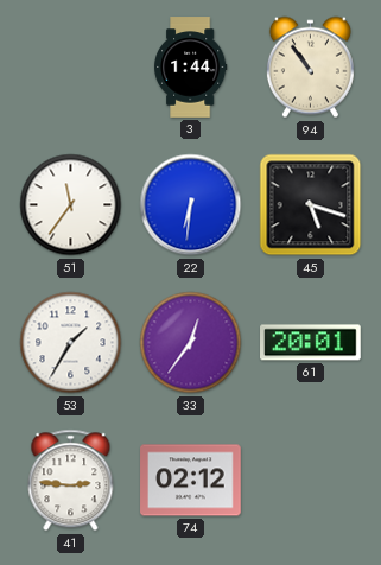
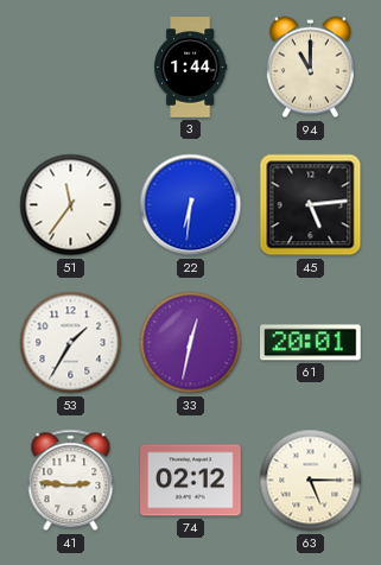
94: 10:54 -> 11:00
45: 5:18 -> 5:14
33: 12:36 -> 12:32
63: none -> 5:15
